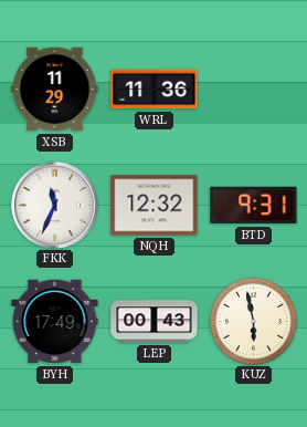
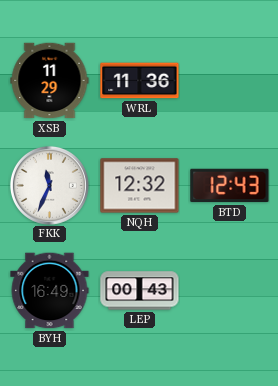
BTD: 9:31 -> 12:43
BYH: 17:49 -> 16:49
KUZ: 5:58 -> none
